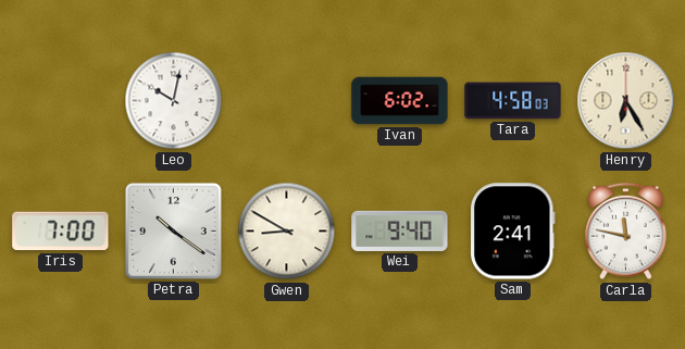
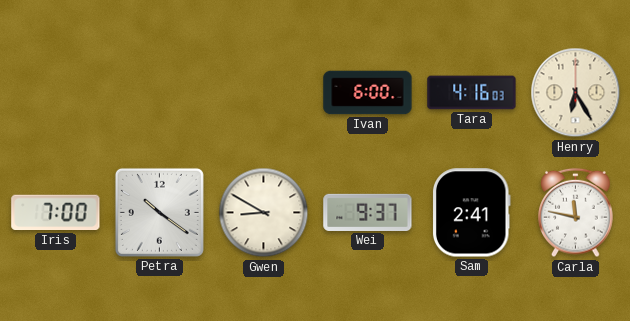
Leo: 10:02 -> none
Ivan: 6:02 -> 6:00
Tara: 4:58 -> 4:16
Wei: 9:40 -> 9:37
